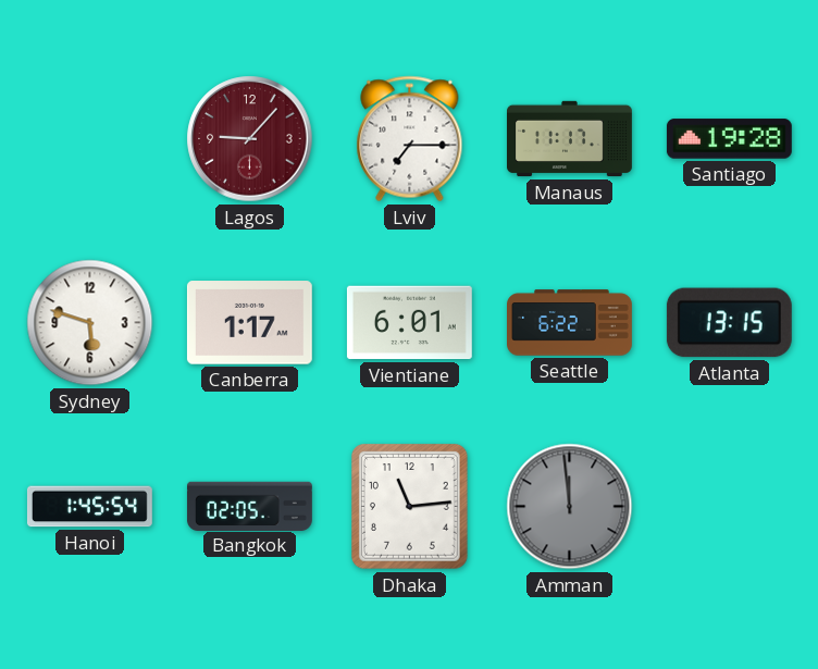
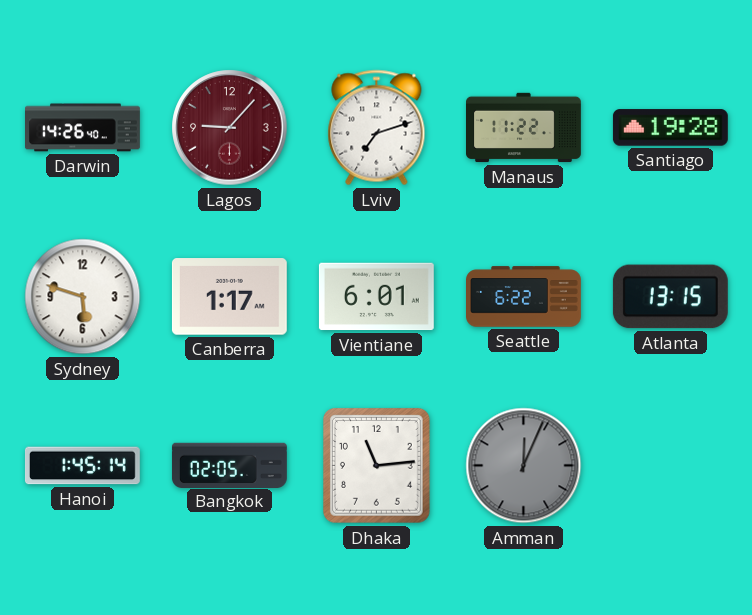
Darwin: none -> 14:26
Lviv: 7:15 -> 7:12
Manaus: 11:17 -> 11:22
Hanoi: 1:45:54 -> 1:45:14
Amman: 11:59 -> 12:04
